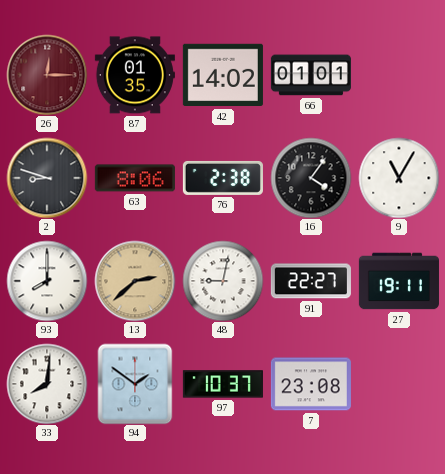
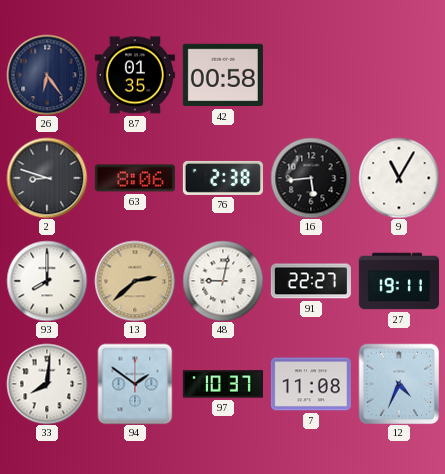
26: 12:15 -> 6:24
26 dial: burgundy -> navy
42: 14:02 -> 00:58
66: 01:01 -> none
16: 4:06 -> 5:44
7: 23:08 -> 11:08
12: none -> 4:34
